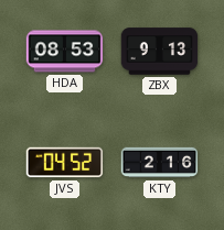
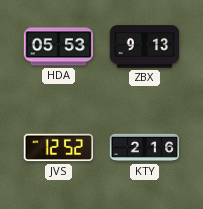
HDA: 08:53 -> 05:53
JVS: 04:52 -> 12:52
